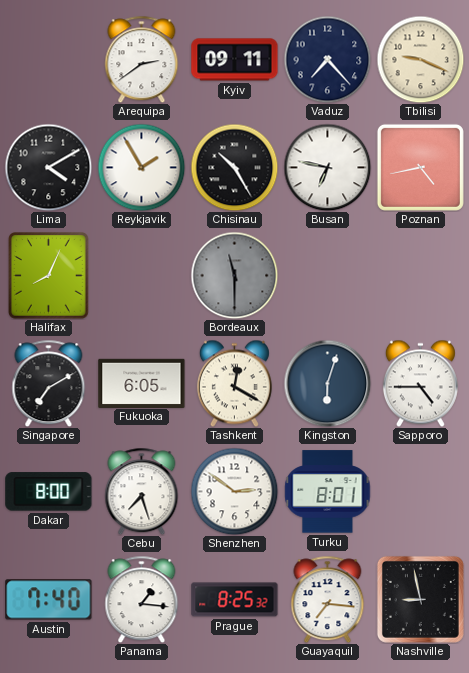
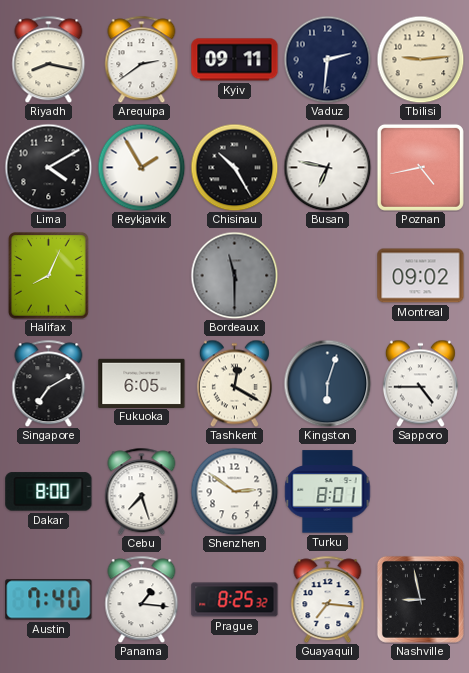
Riyadh: none -> 8:17
Vaduz: 7:23 -> 2:31
Tbilisi: 9:19 -> 9:14
Montreal: none -> 09:02
